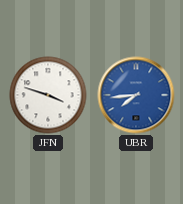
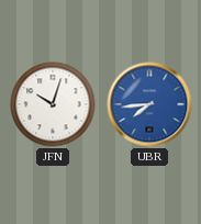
JFN: 3:48 -> 10:03
